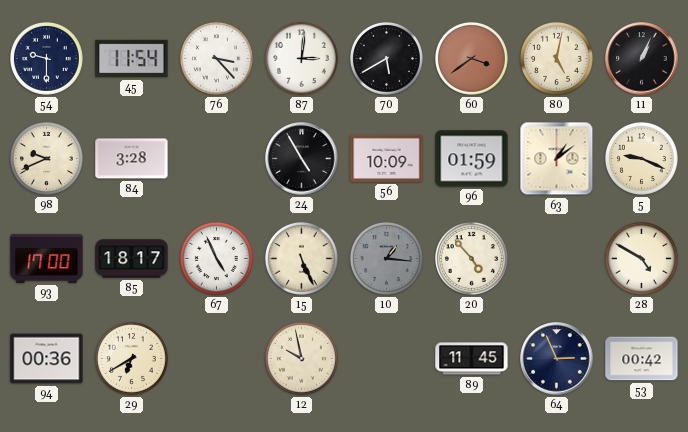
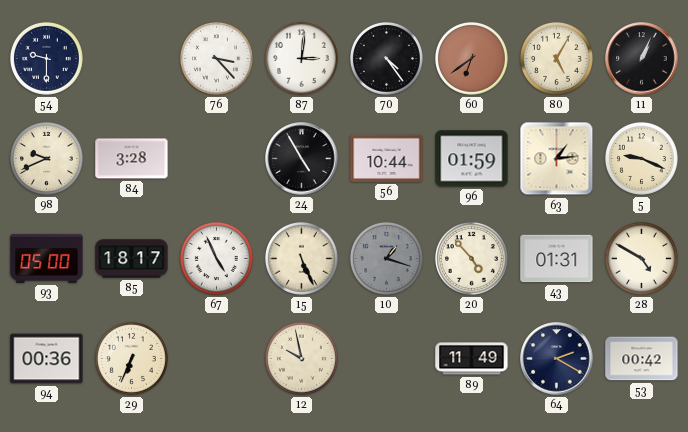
45: 11:54 -> none
70: 5:40 -> 4:24
60: 3:39 -> 6:39
80: 5:02 -> 5:05
56: 10:09 -> 10:44
63: 1:09 -> 1:14
93: 17:00 -> 05:00
10: 1:16 -> 1:18
43: none -> 01:31
29: 6:40 -> 6:34
89: 11:45 -> 11:49
64: 2:56 -> 2:20
